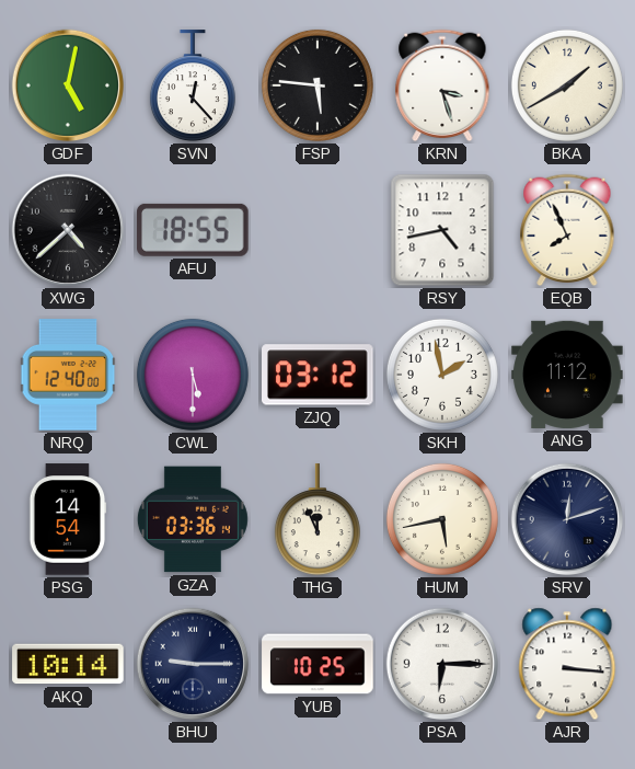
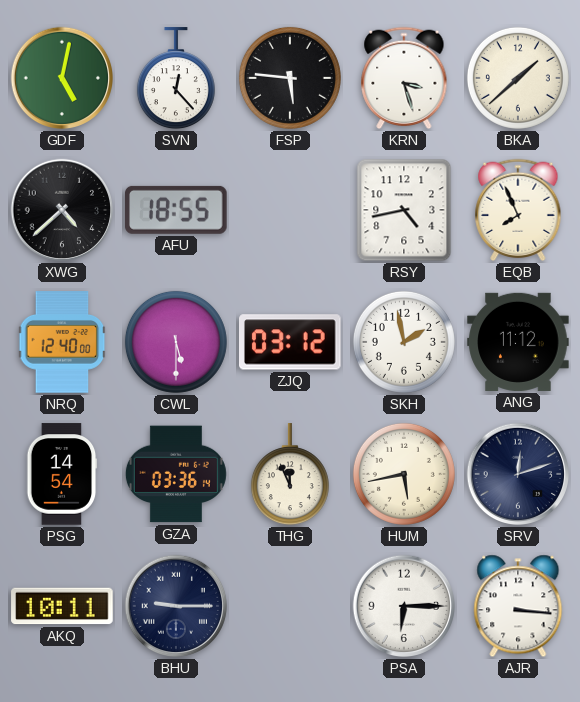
BKA: 1:40 -> 1:38
AKQ: 10:14 -> 10:11
YUB: 10:25 -> none
